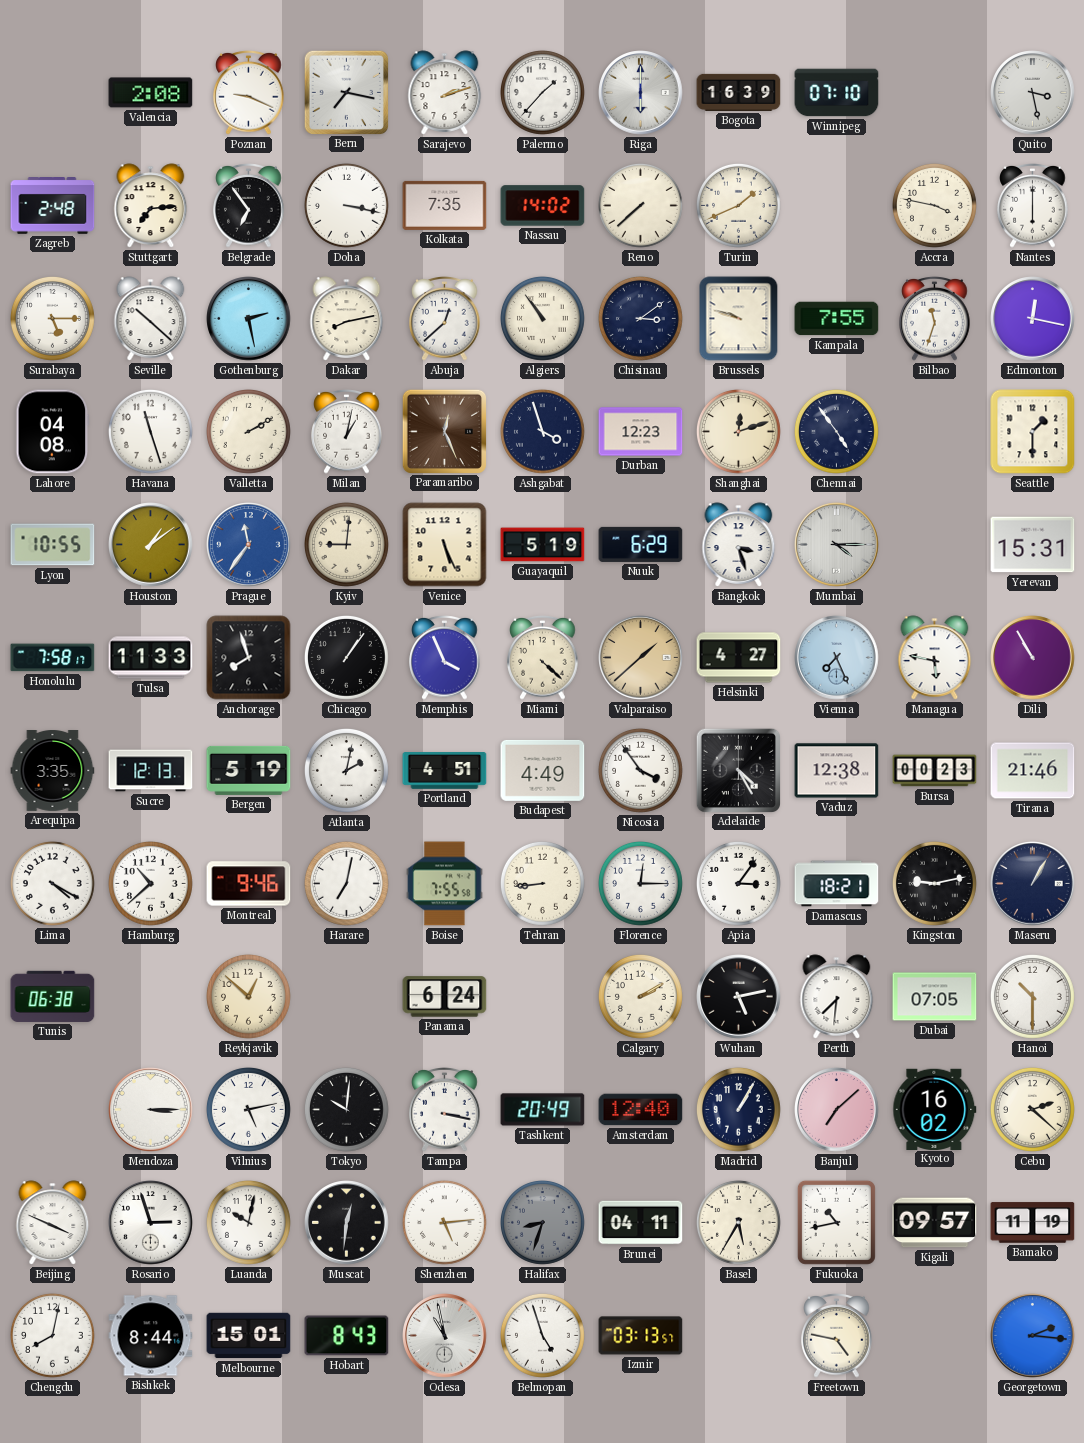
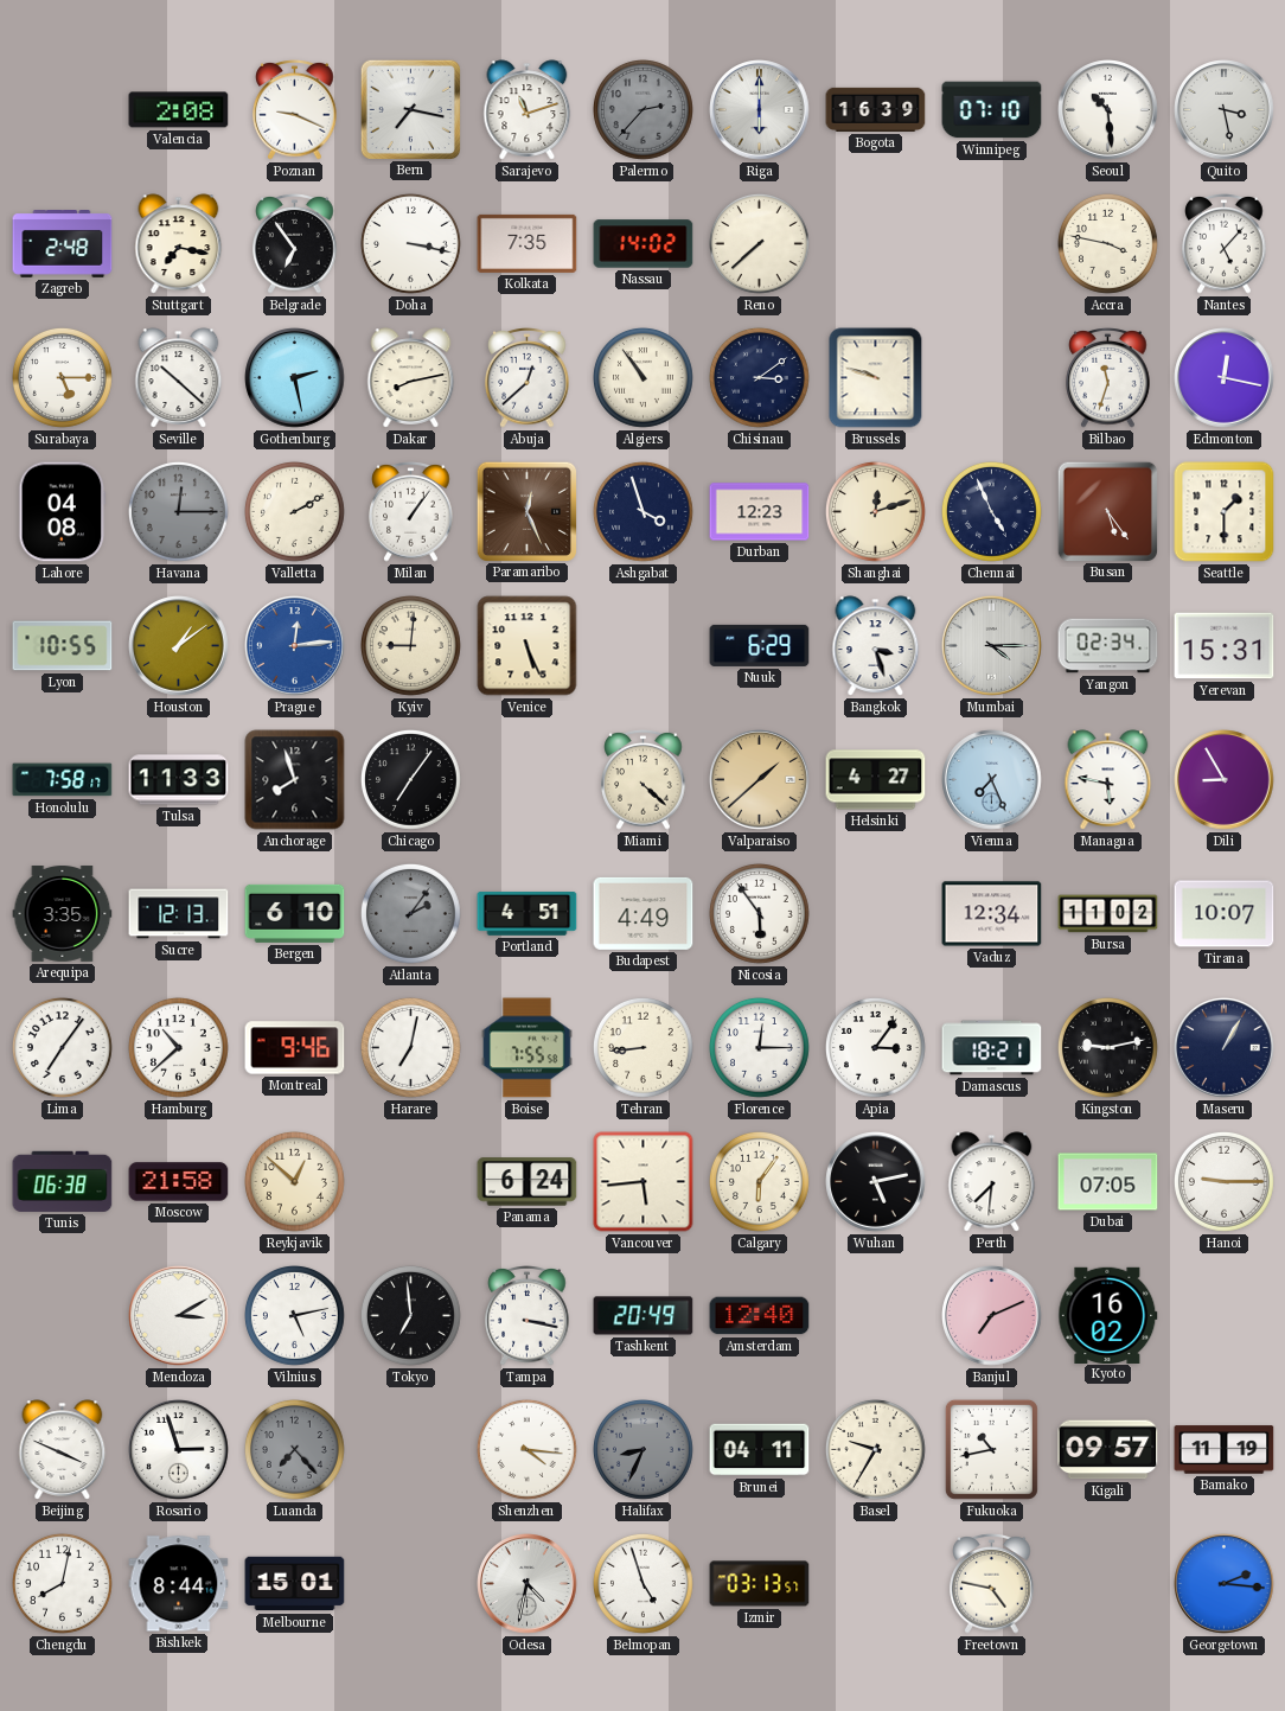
Sarajevo: 2:12 -> 11:12
Palermo: 1:37 -> 2:37
Palermo dial: white -> grey
Seoul: none -> 10:29
Stuttgart: 7:14 -> 7:17
Turin: 1:41 -> none
Nantes: 6:00 -> 5:07
Kampala: 7:55 -> none
Havana: 11:27 -> 12:15
Havana dial: white -> grey
Milan: 1:02 -> 1:06
Chennai: 4:54 -> 4:56
Busan: none -> 5:24
Prague: 11:36 -> 12:14
Guayaquil: 5:19 -> none
Yangon: none -> 02:34
Chicago: 1:06 -> 7:06
Memphis: 3:56 -> none
Dili: 10:55 -> 8:55
Bergen: 5:19 -> 6:10
Atlanta: 2:02 -> 2:06
Atlanta dial: white -> grey
Nicosia: 3:54 -> 5:54
Adelaide: 4:25 -> none
Vaduz: 12:38 -> 12:34
Bursa: 00:23 -> 11:02
Tirana: 21:46 -> 10:07
Lima: 4:20 -> 7:06
Moscow: none -> 21:58
Vancouver: none -> 5:44
Calgary: 2:10 -> 6:06
Hanoi: 10:30 -> 9:15
Mendoza: 3:15 -> 3:10
Tokyo: 10:01 -> 6:59
Madrid: 1:05 -> none
Banjul: 7:08 -> 7:11
Cebu: 2:22 -> none
Luanda: 10:02 -> 7:23
Luanda dial: white -> grey
Muscat: 12:31 -> none
Shenzhen: 5:14 -> 4:16
Halifax: 8:33 -> 8:34
Basel: 5:35 -> 9:35
Hobart: 8:43 -> none
Odesa: 10:58 -> 4:32
